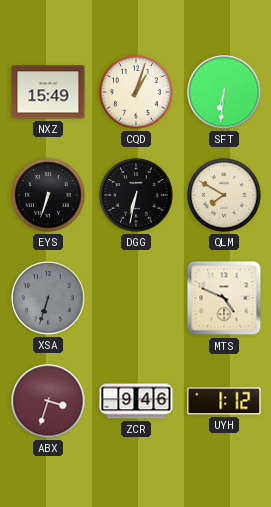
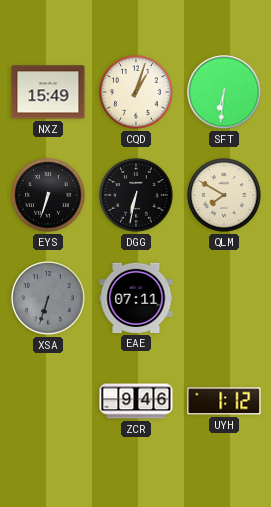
EAE: none -> 07:11
MTS: 4:49 -> none
ABX: 3:33 -> none
